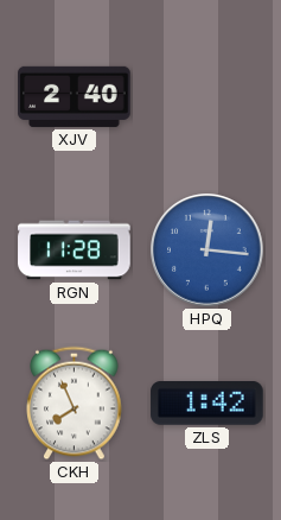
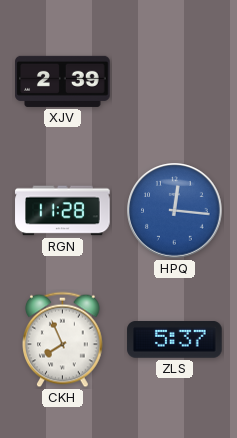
XJV: 2:40 -> 2:39
ZLS: 1:42 -> 5:37
